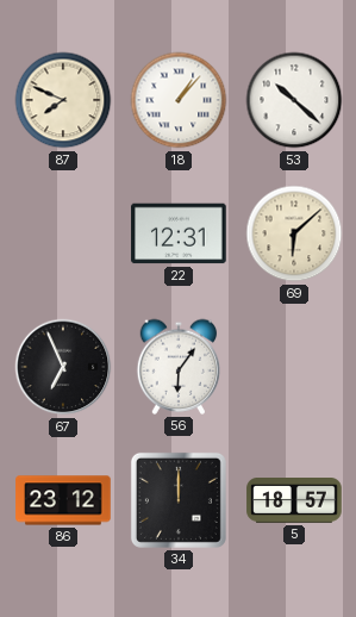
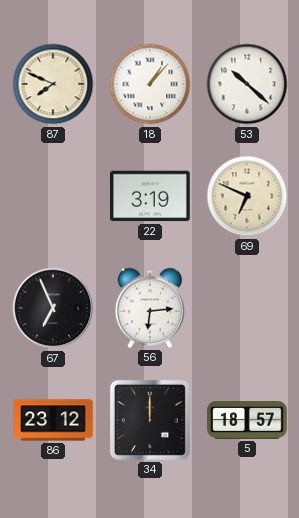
22: 12:31 -> 3:19
69: 6:08 -> 6:49
56: 6:06 -> 6:14
